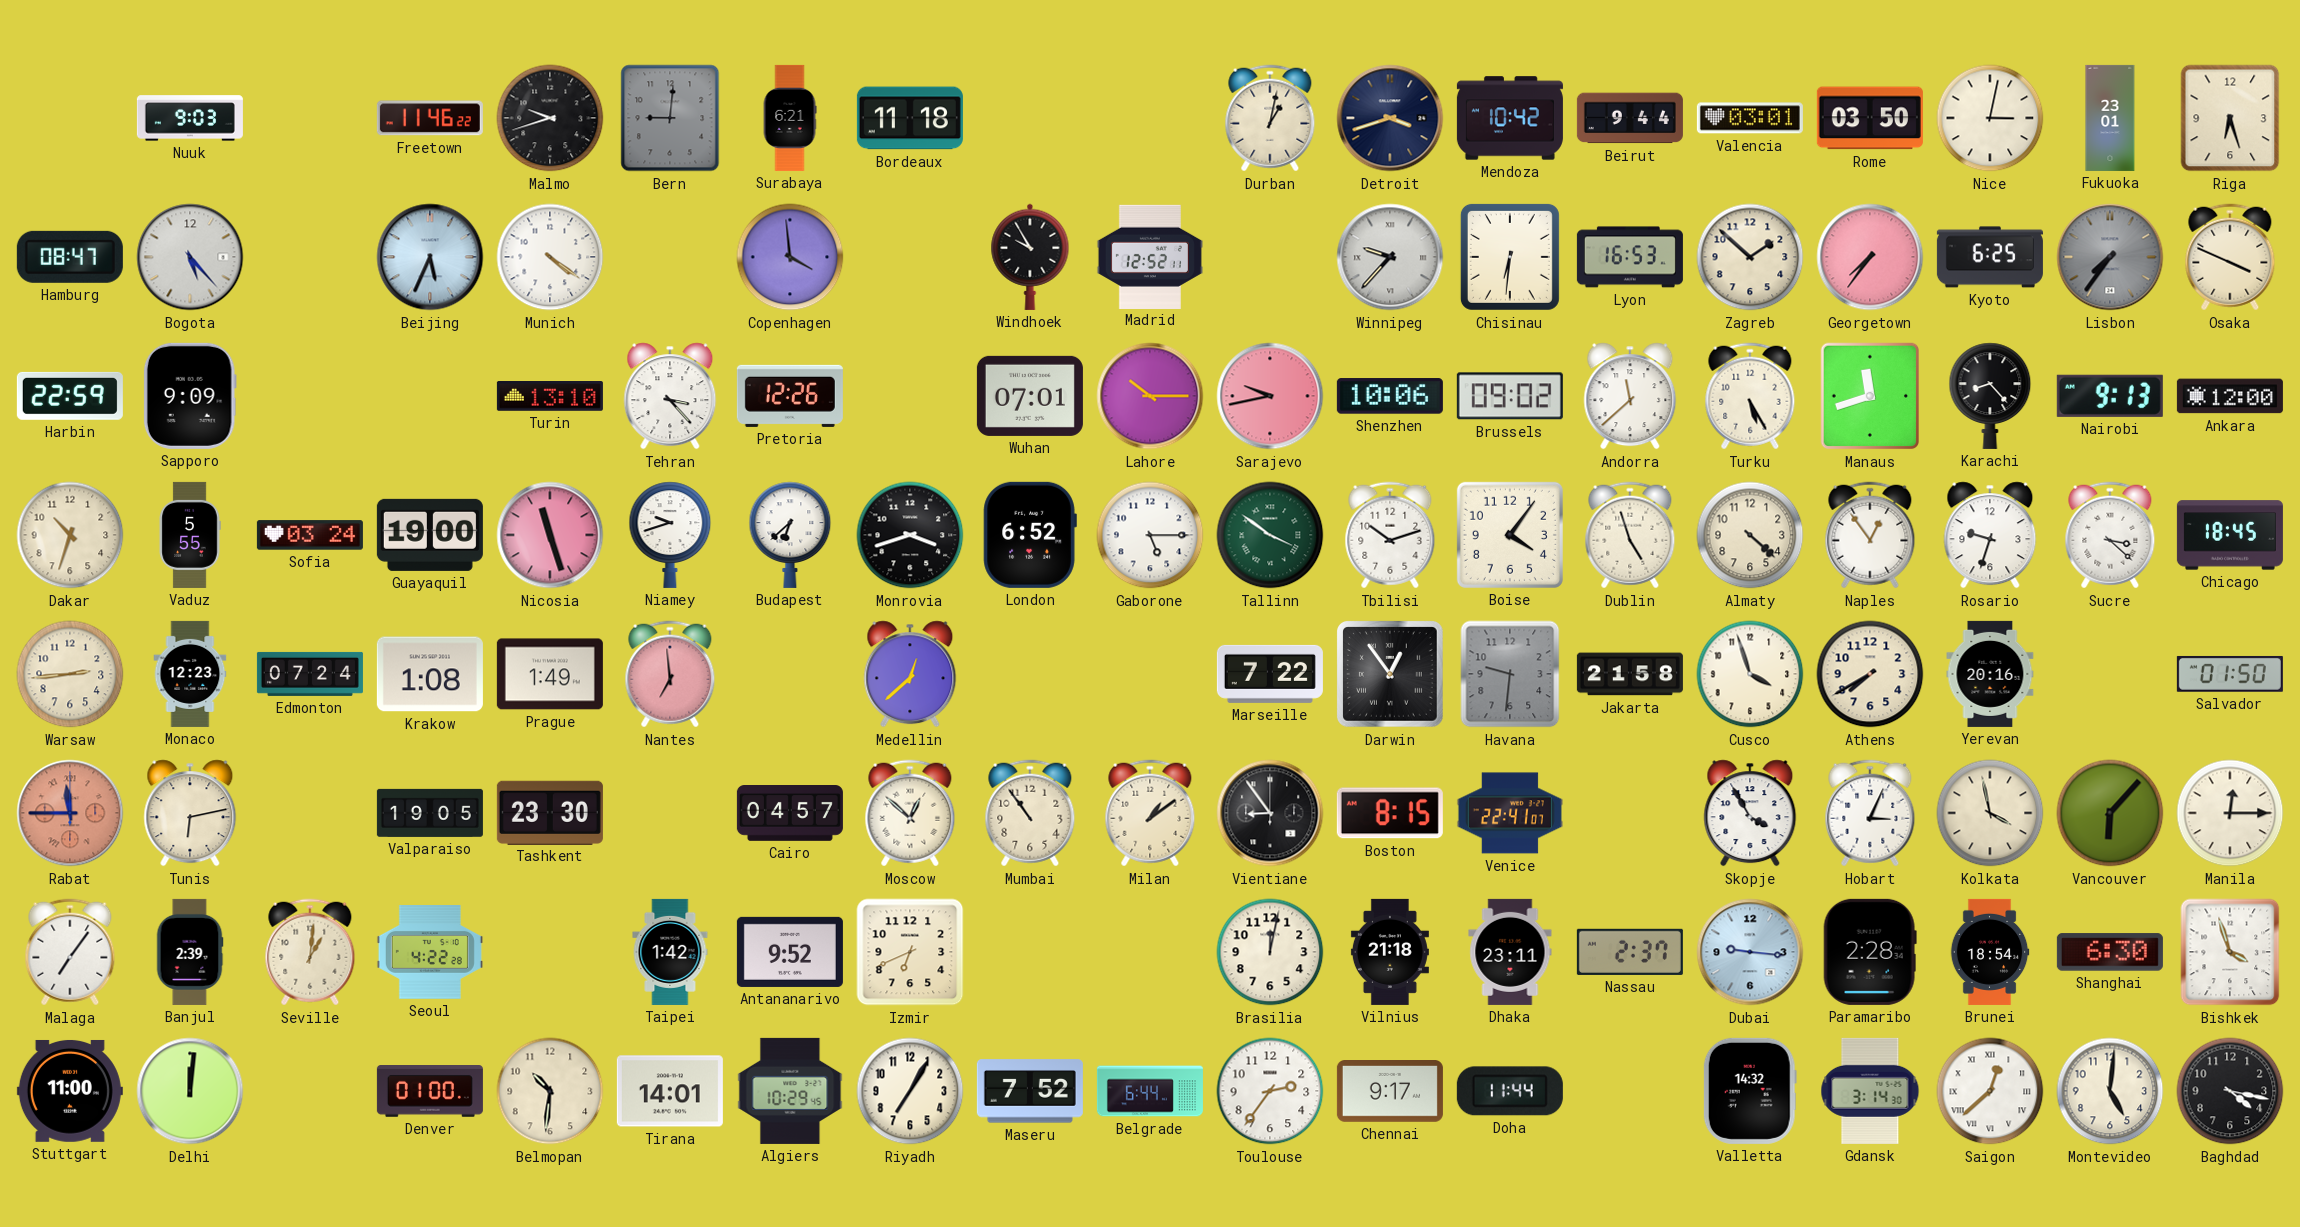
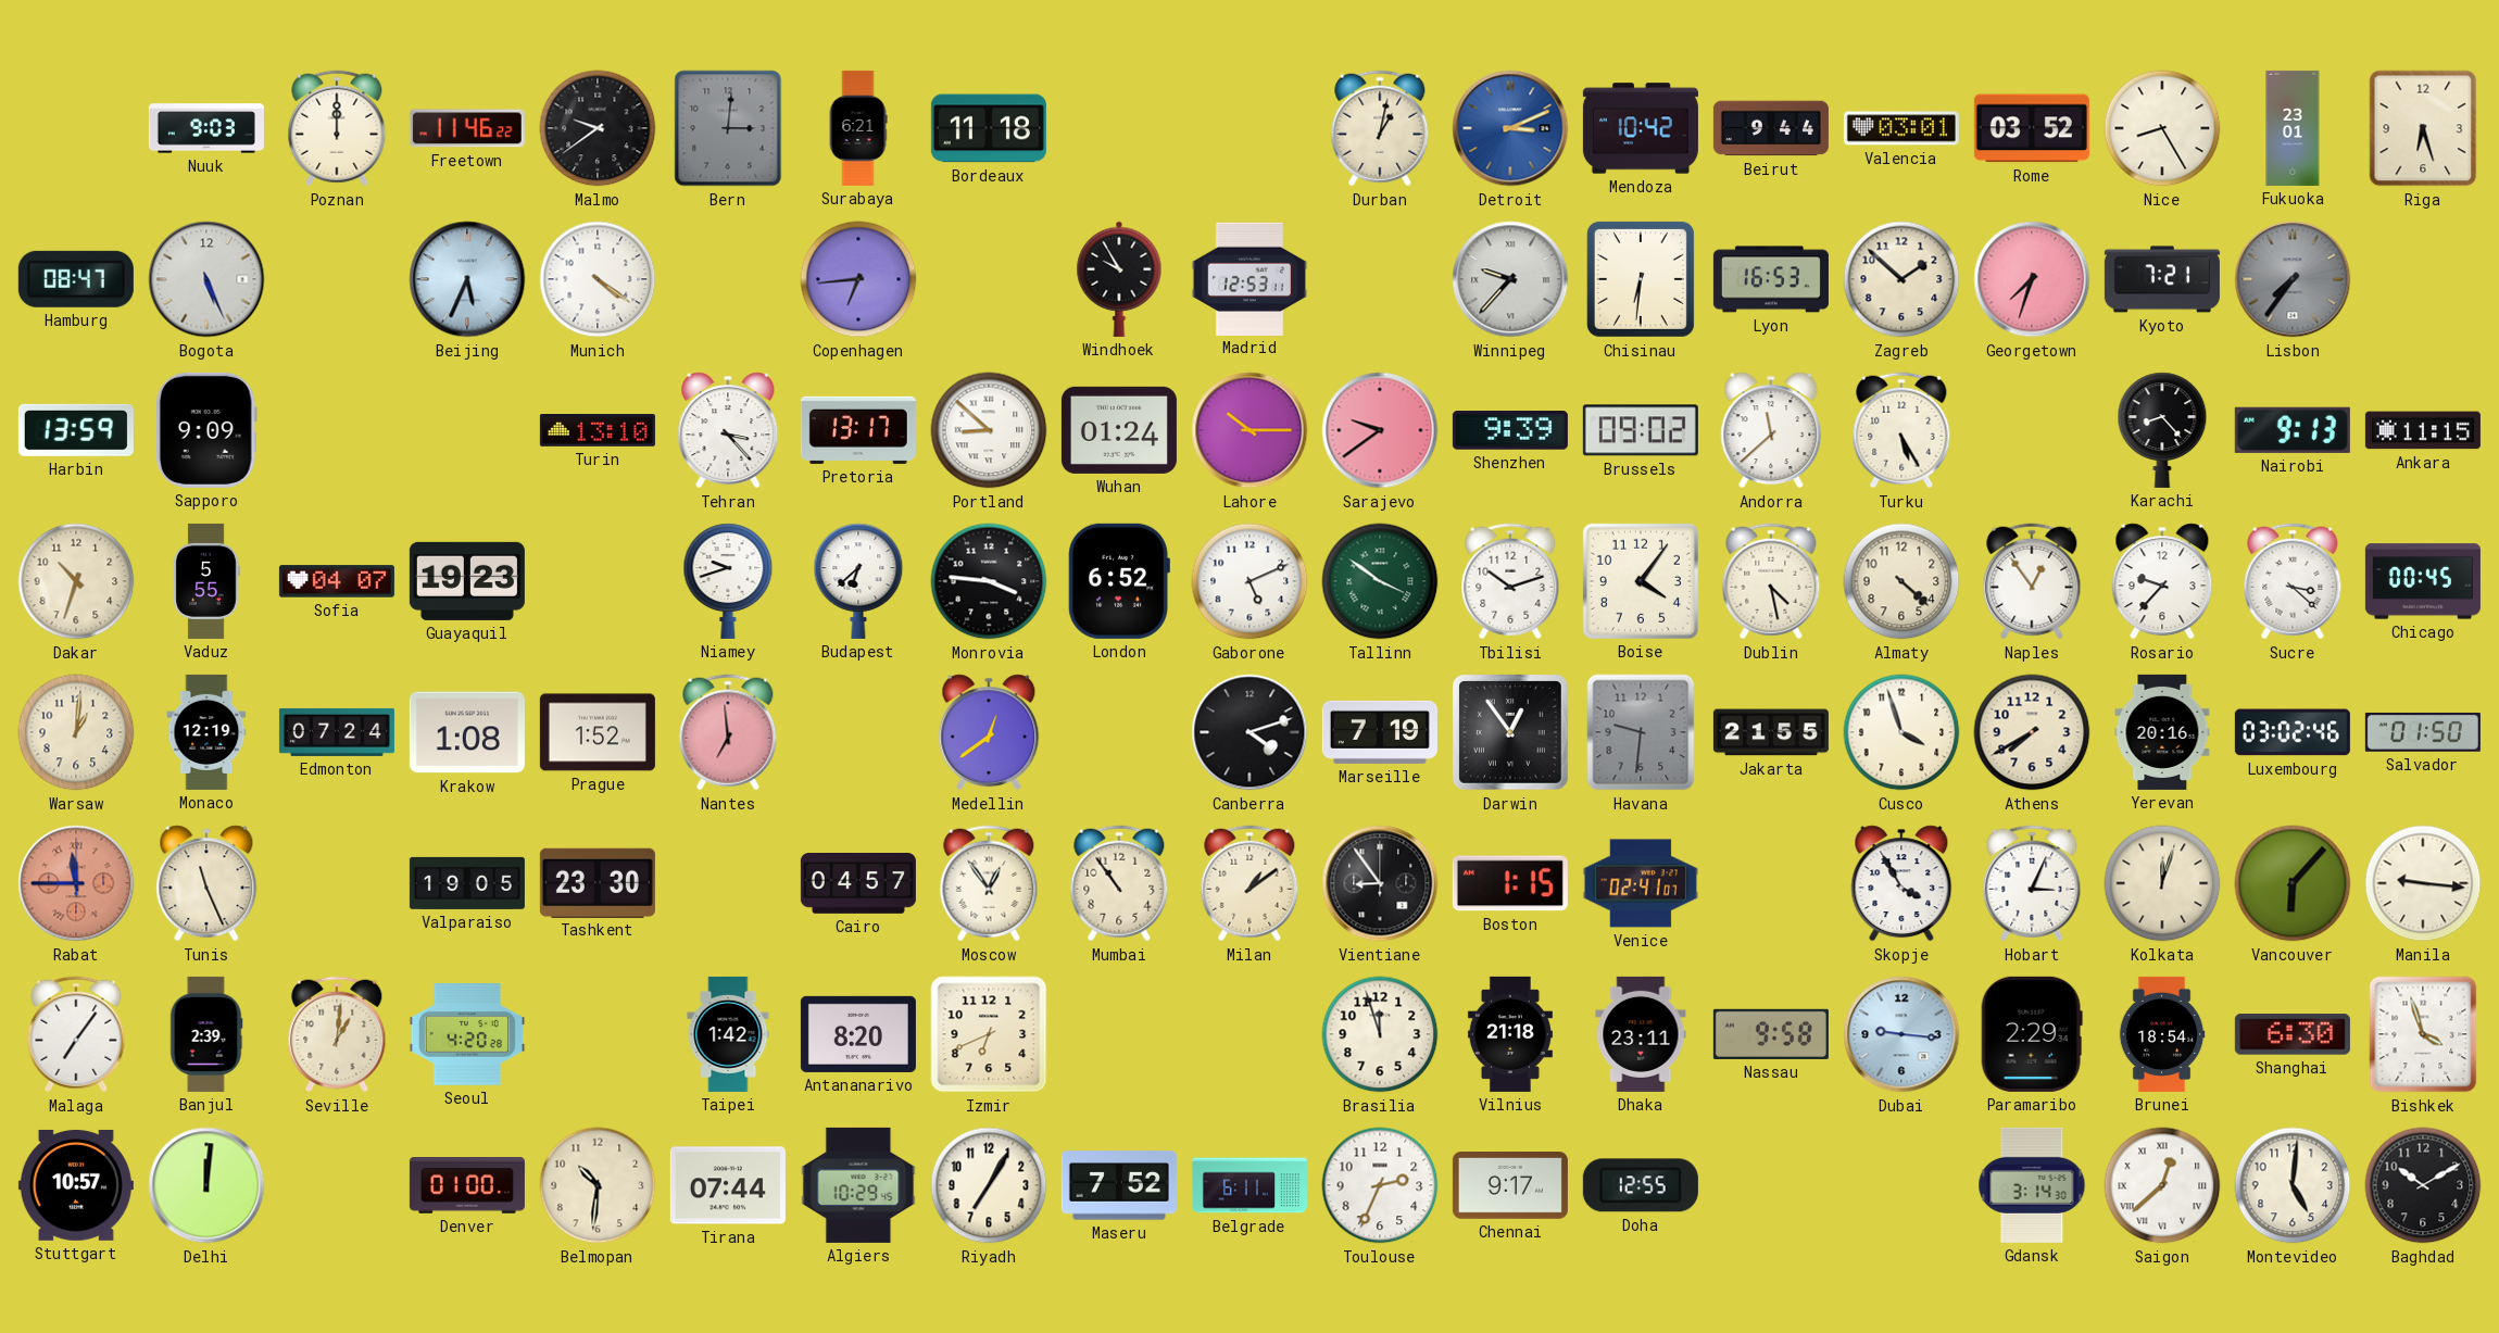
Poznan: none -> 12:00
Malmo: 9:42 -> 9:39
Bern: 9:01 -> 3:01
Detroit: 3:42 -> 3:11
Detroit dial: navy -> blue
Rome: 03:50 -> 03:52
Nice: 3:02 -> 8:25
Bogota: 5:23 -> 5:26
Copenhagen: 3:59 -> 6:44
Madrid: 12:52 -> 12:53
Georgetown: 7:36 -> 7:33
Kyoto: 6:25 -> 7:21
Osaka: 3:49 -> none
Harbin: 22:59 -> 13:59
Pretoria: 12:26 -> 13:17
Portland: none -> 8:52
Wuhan: 07:01 -> 01:24
Sarajevo: 9:43 -> 9:39
Shenzhen: 10:06 -> 9:39
Manaus: 11:42 -> none
Ankara: 12:00 -> 11:15
Sofia: 03:24 -> 04:07
Guayaquil: 19:00 -> 19:23
Nicosia: 11:27 -> none
Monrovia: 3:42 -> 3:46
Gaborone: 5:15 -> 5:11
Dublin: 4:57 -> 4:28
Rosario: 9:33 -> 9:37
Chicago: 18:45 -> 00:45
Warsaw: 2:44 -> 1:01
Monaco: 12:23 -> 12:19
Prague: 1:49 -> 1:52
Medellin: 12:38 -> 12:39
Canberra: none -> 4:12
Marseille: 7:22 -> 7:19
Jakarta: 21:58 -> 21:55
Luxembourg: none -> 03:02
Tunis: 6:13 -> 11:26
Moscow: 12:52 -> 12:54
Boston: 8:15 -> 1:15
Venice: 22:41 -> 02:41
Kolkata: 3:58 -> 12:03
Manila: 12:15 -> 9:16
Seoul: 4:22 -> 4:20
Antananarivo: 9:52 -> 8:20
Brasilia: 12:02 -> 11:57
Nassau: 2:37 -> 9:58
Paramaribo: 2:28 -> 2:29
Stuttgart: 11:00 -> 10:57
Tirana: 14:01 -> 07:44
Belgrade: 6:44 -> 6:11
Toulouse: 2:36 -> 2:34
Doha: 11:44 -> 12:55
Valletta: 14:32 -> none
Baghdad: 4:17 -> 10:10
